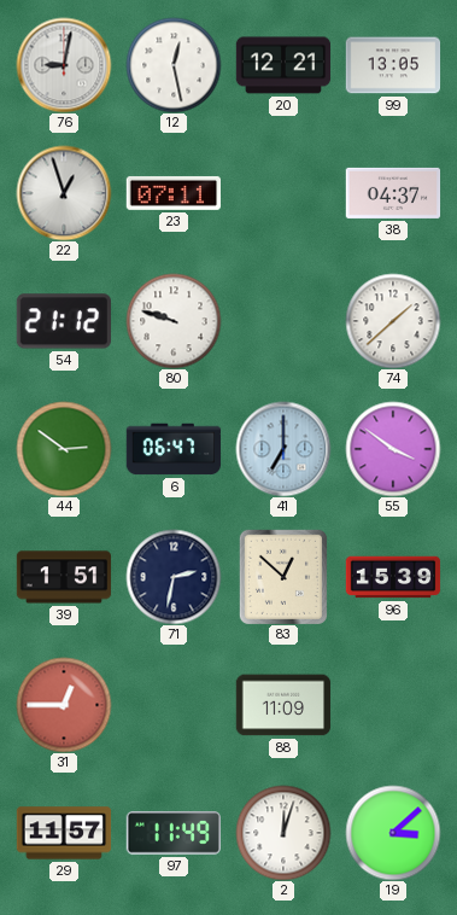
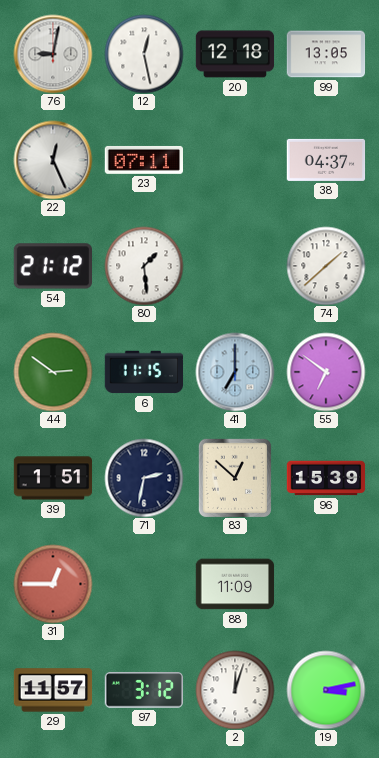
20: 12:21 -> 12:18
22: 12:57 -> 12:26
80: 9:48 -> 1:29
6: 06:47 -> 11:15
55: 3:51 -> 6:51
97: 11:49 -> 3:12
19: 3:08 -> 3:13
